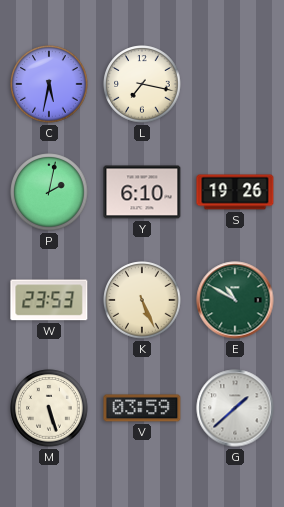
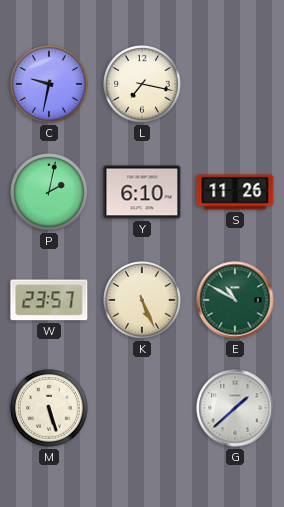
C: 5:32 -> 9:32
S: 19:26 -> 11:26
W: 23:53 -> 23:57
V: 03:59 -> none
